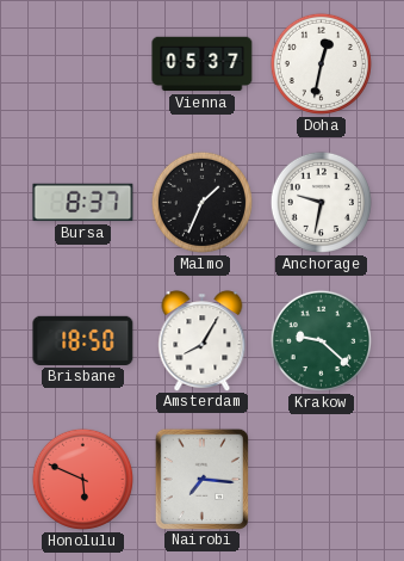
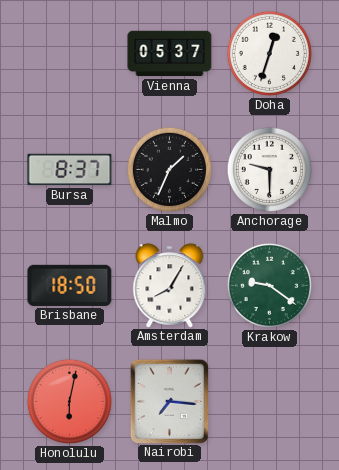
Doha: 12:32 -> 12:33
Anchorage: 9:32 -> 9:30
Krakow: 9:22 -> 9:21
Honolulu: 5:49 -> 6:02
